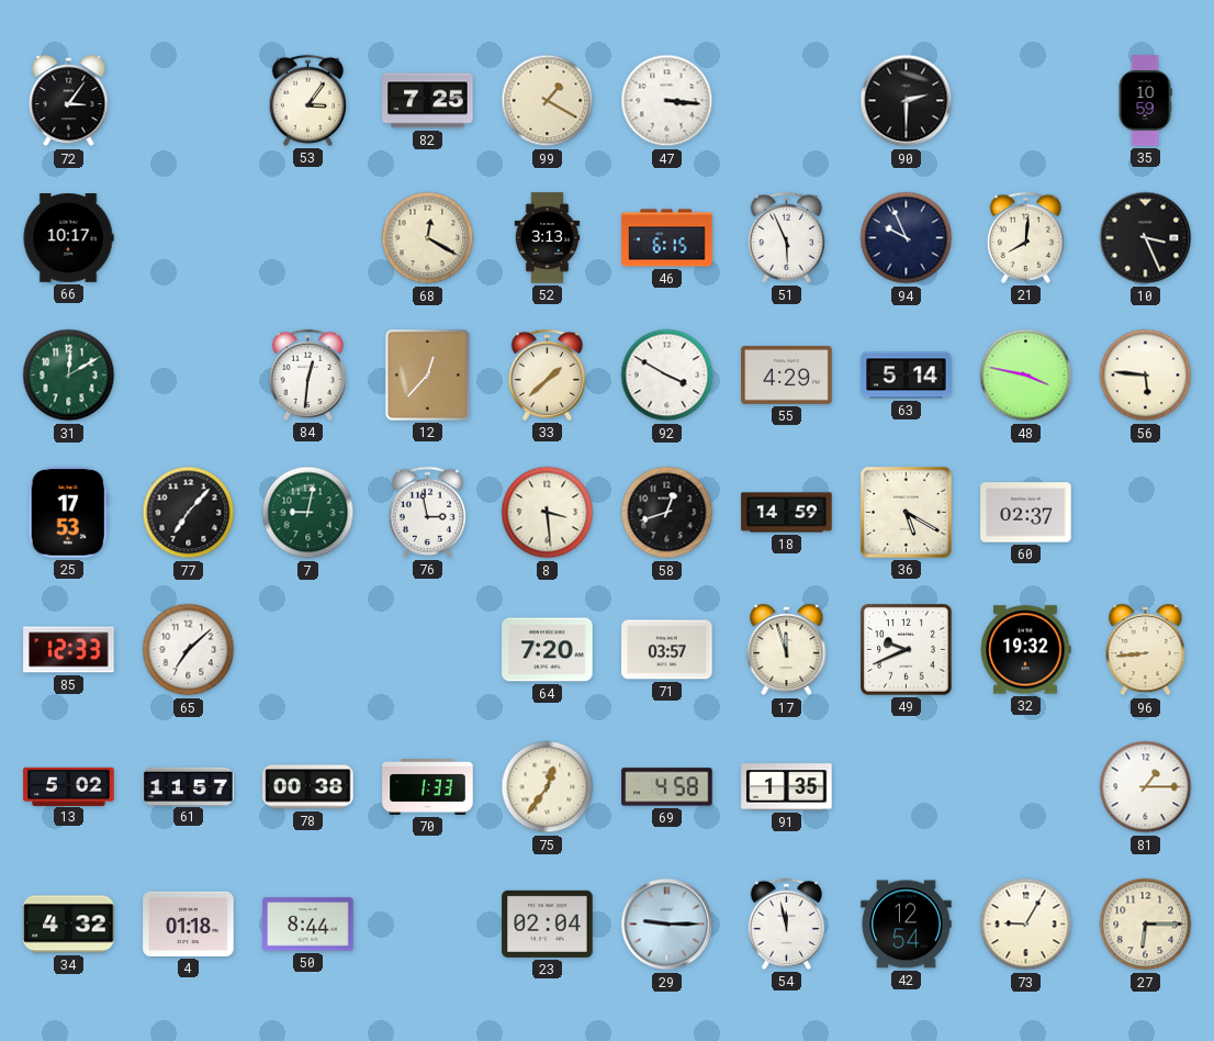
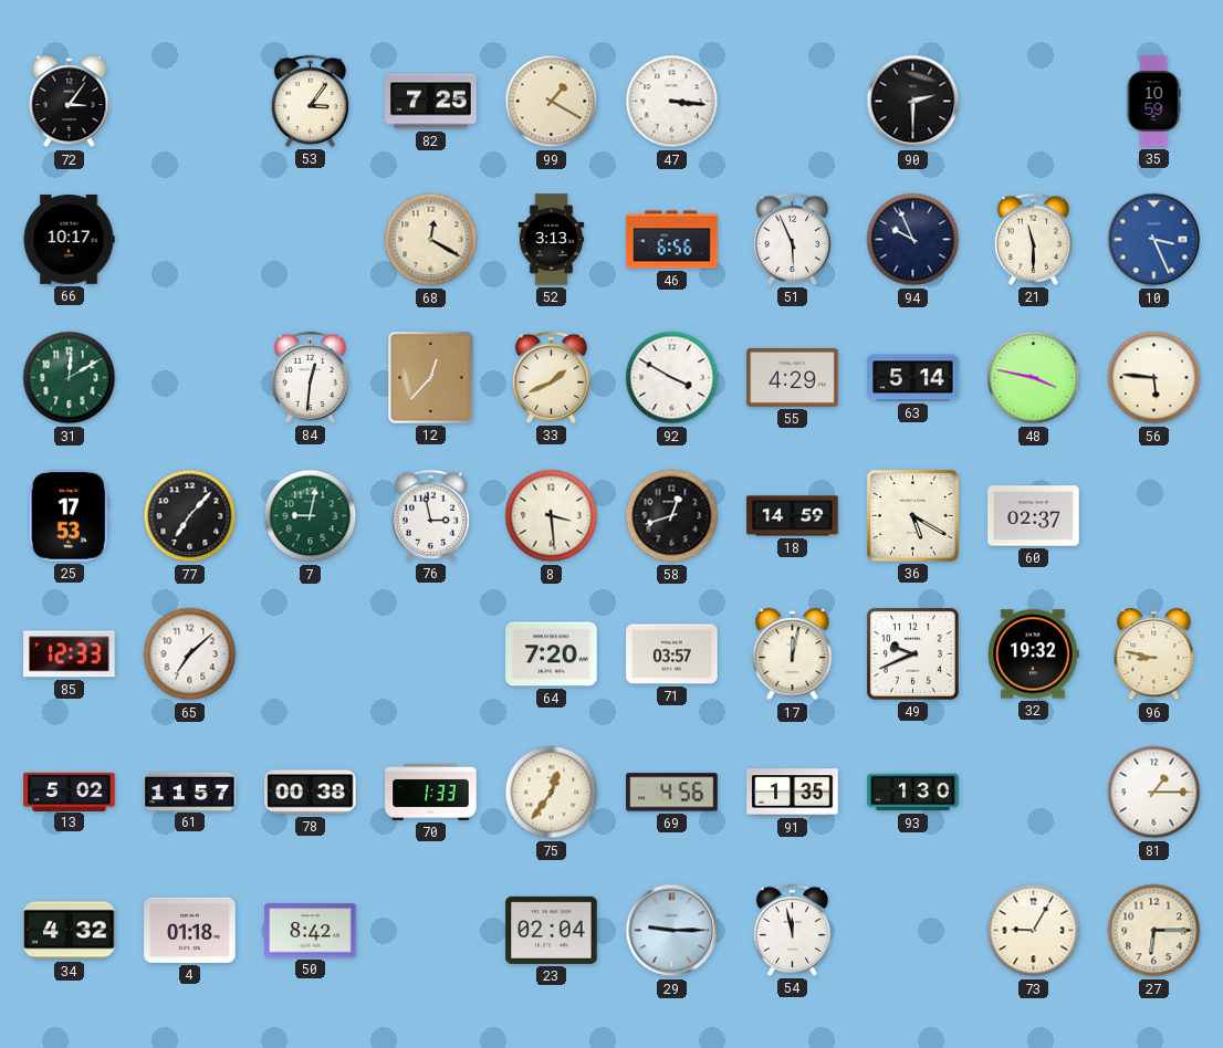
46: 6:15 -> 6:56
21: 8:01 -> 11:30
10 dial: black -> blue
33: 1:38 -> 1:41
17: 11:57 -> 12:02
96: 8:44 -> 8:47
69: 4:58 -> 4:56
93: none -> 1:30
50: 8:44 -> 8:42
42: 12:54 -> none
